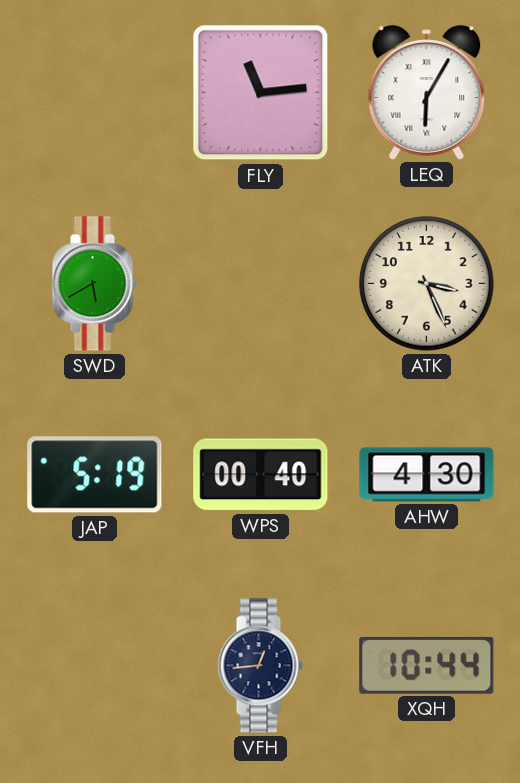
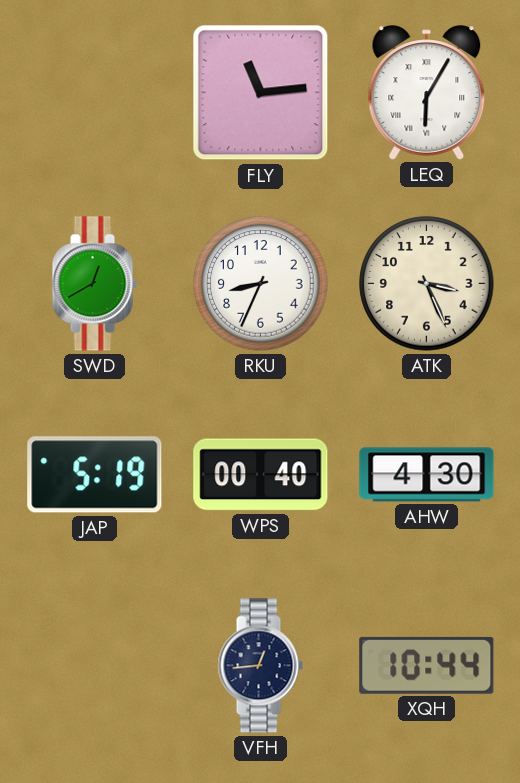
SWD: 5:40 -> 12:40
RKU: none -> 8:34
